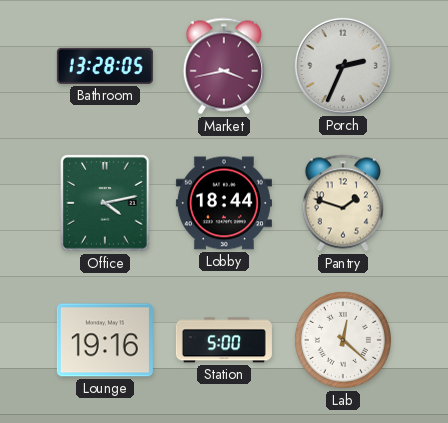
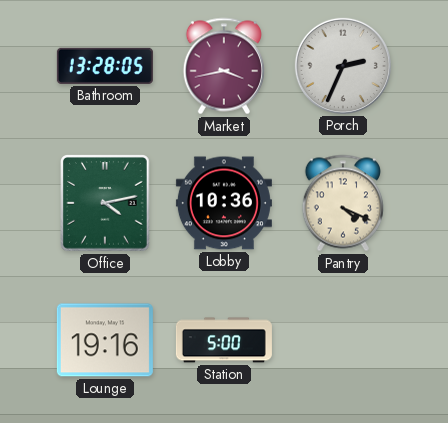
Lobby: 18:44 -> 10:36
Pantry: 1:48 -> 4:19
Lab: 12:22 -> none
